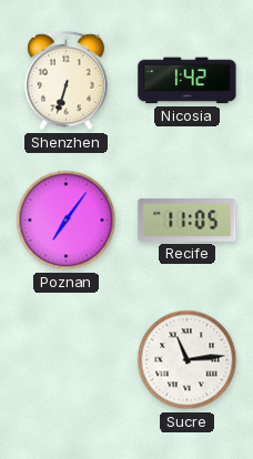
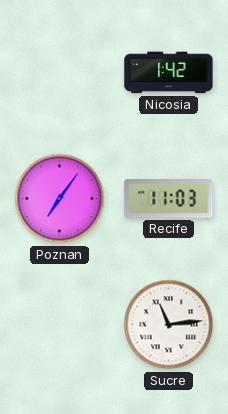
Shenzhen: 6:33 -> none
Recife: 11:05 -> 11:03
